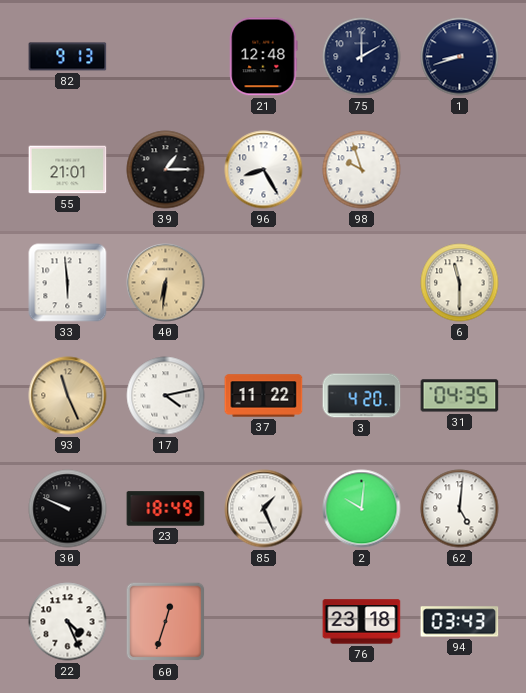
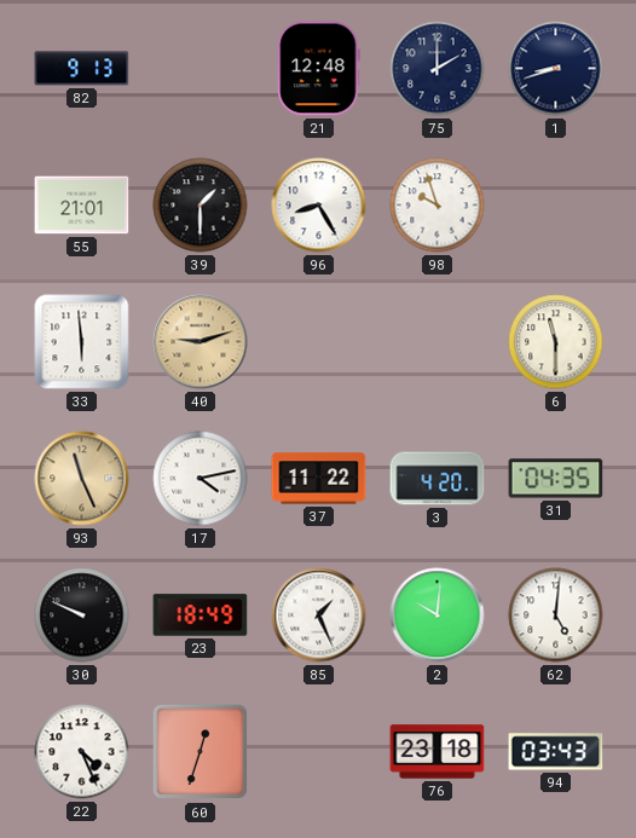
39: 1:15 -> 1:30
40: 6:31 -> 9:12
